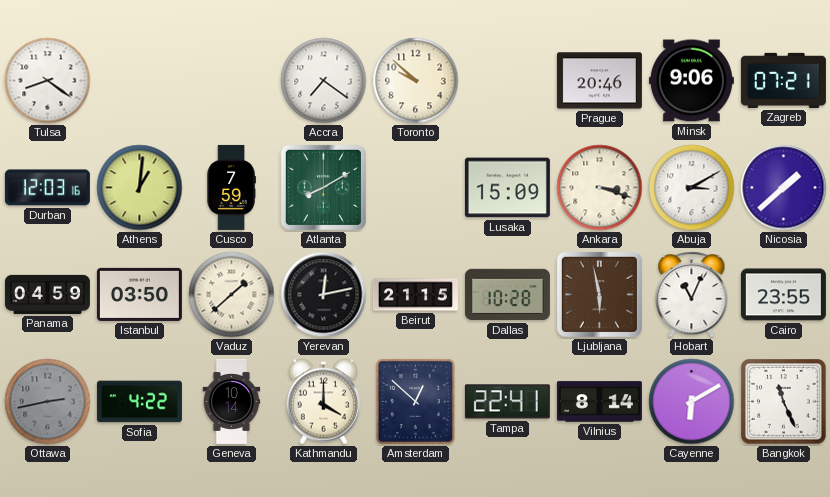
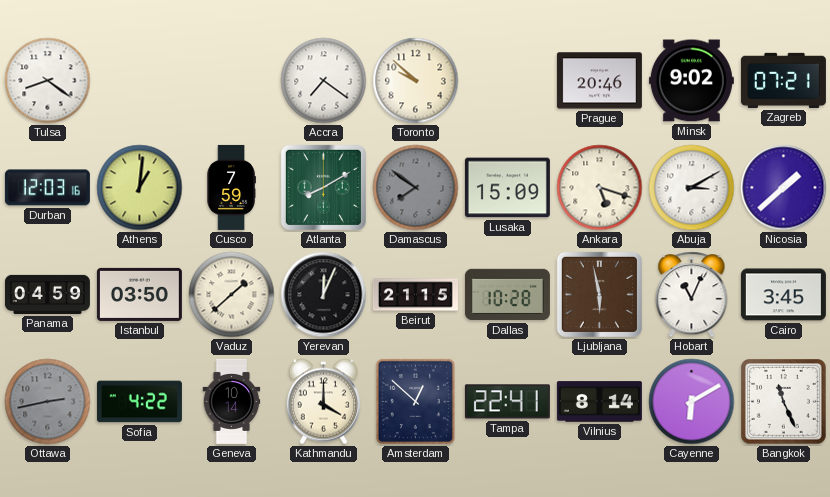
Minsk: 9:06 -> 9:02
Damascus: none -> 7:51
Ankara: 3:18 -> 5:18
Yerevan: 12:13 -> 12:04
Cairo: 23:55 -> 3:45
